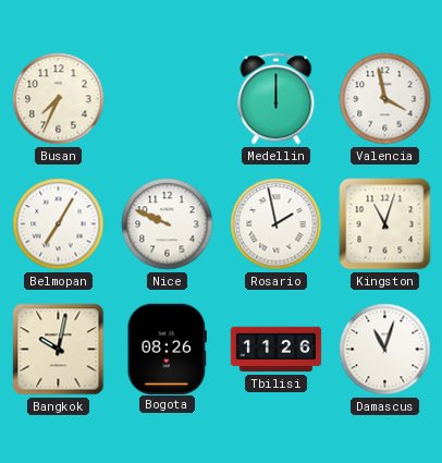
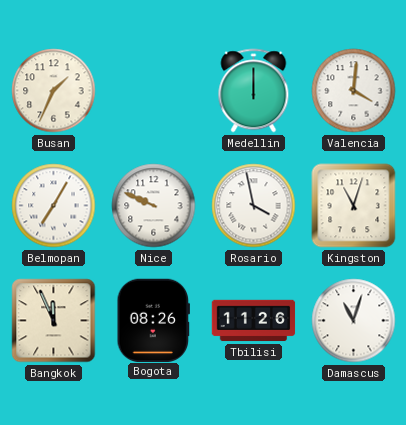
Busan: 7:34 -> 1:34
Valencia: 3:58 -> 4:01
Rosario: 1:58 -> 3:58
Bangkok: 10:02 -> 11:56
